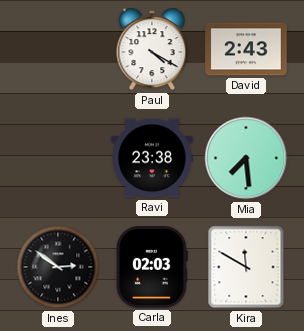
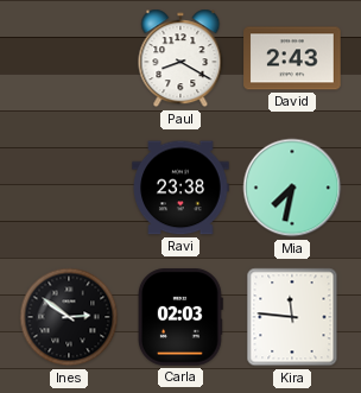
Paul: 4:20 -> 8:20
Mia: 7:29 -> 7:32
Kira: 11:50 -> 11:46
